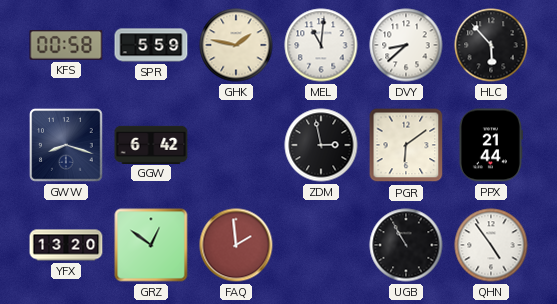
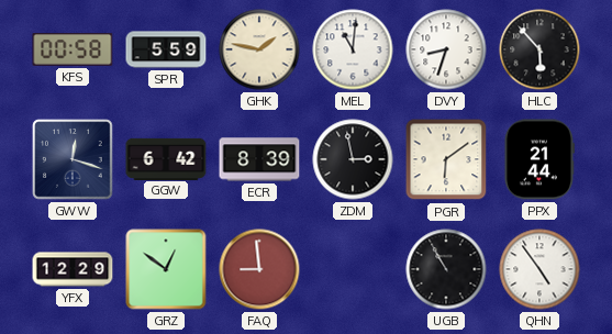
DVY: 8:38 -> 8:33
GWW: 8:18 -> 12:18
ECR: none -> 8:39
YFX: 13:20 -> 12:29
FAQ: 1:59 -> 8:59
